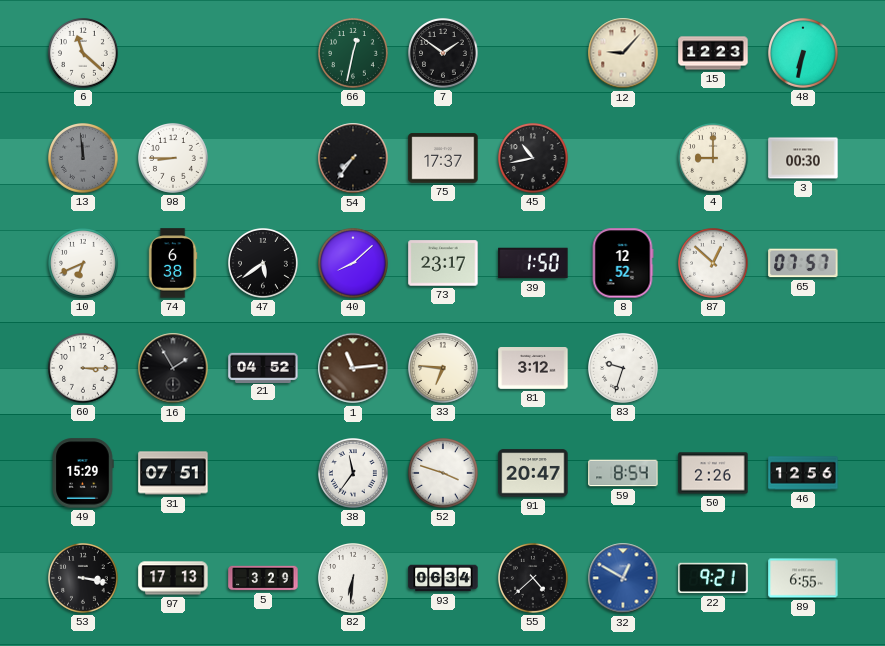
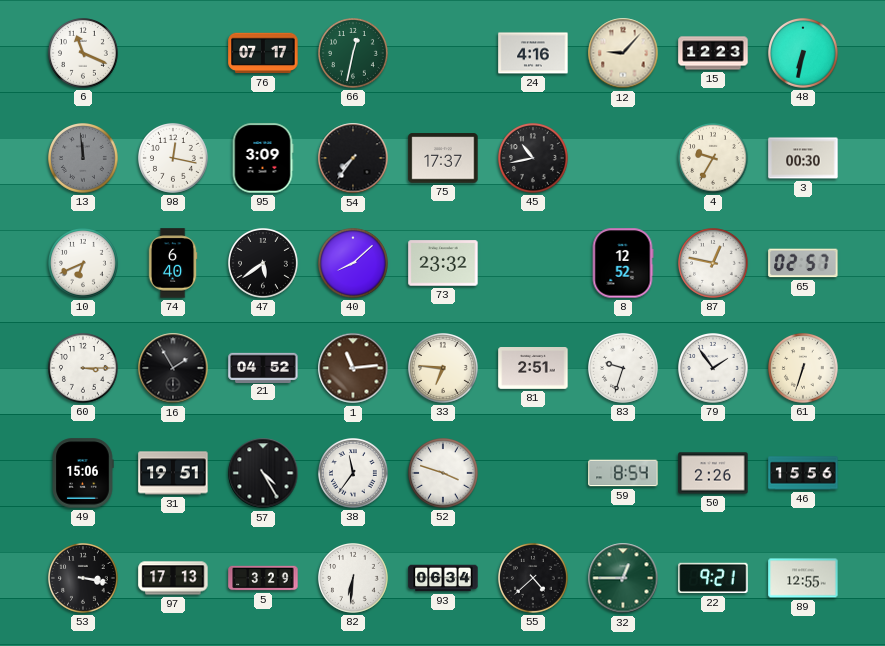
6: 11:22 -> 11:19
76: none -> 07:17
7: 1:51 -> none
24: none -> 4:16
98: 8:45 -> 12:17
95: none -> 3:09
4: 9:00 -> 9:35
74: 6:38 -> 6:40
73: 23:17 -> 23:32
39: 1:50 -> none
87: 12:52 -> 12:47
65: 07:57 -> 02:57
81: 3:12 -> 2:51
79: none -> 1:54
61: none -> 6:33
49: 15:29 -> 15:06
31: 07:51 -> 19:51
57: none -> 4:25
91: 20:47 -> none
46: 12:56 -> 15:56
32: 12:50 -> 12:45
32 dial: blue -> green
89: 6:55 -> 12:55
